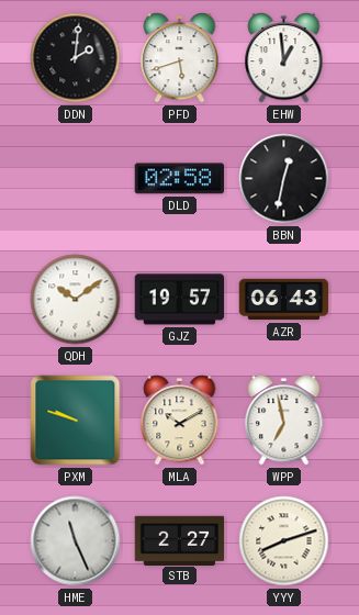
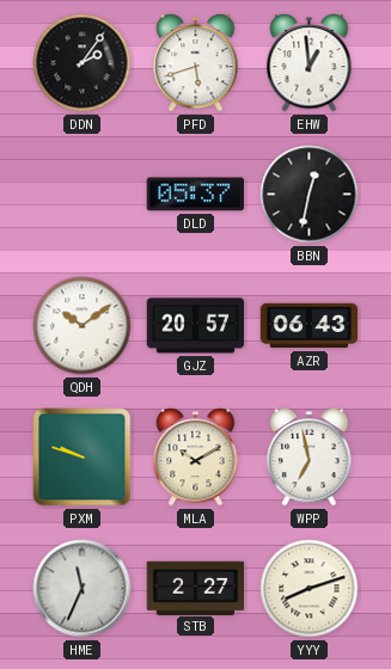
DDN: 2:01 -> 2:06
DLD: 02:58 -> 05:37
GJZ: 19:57 -> 20:57
HME: 11:26 -> 11:34
